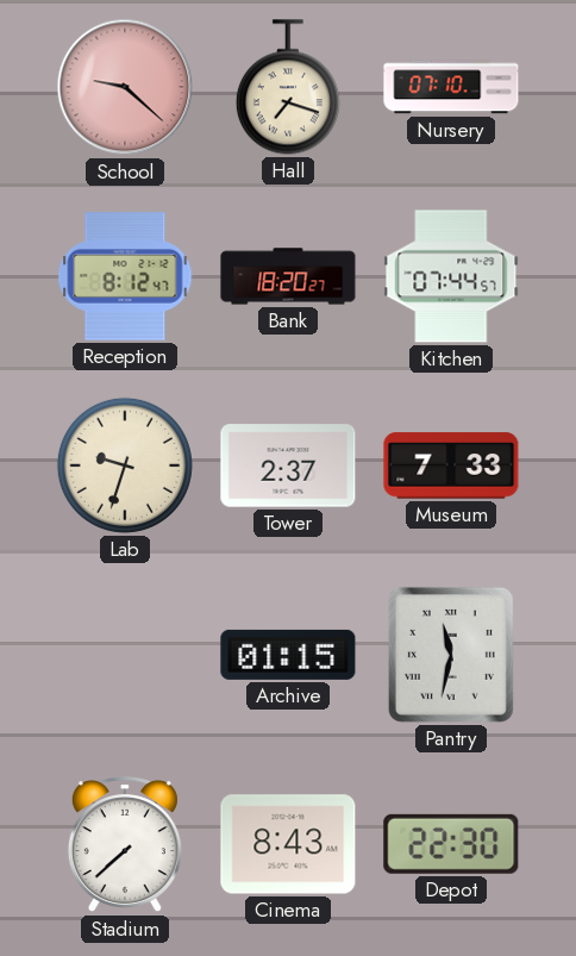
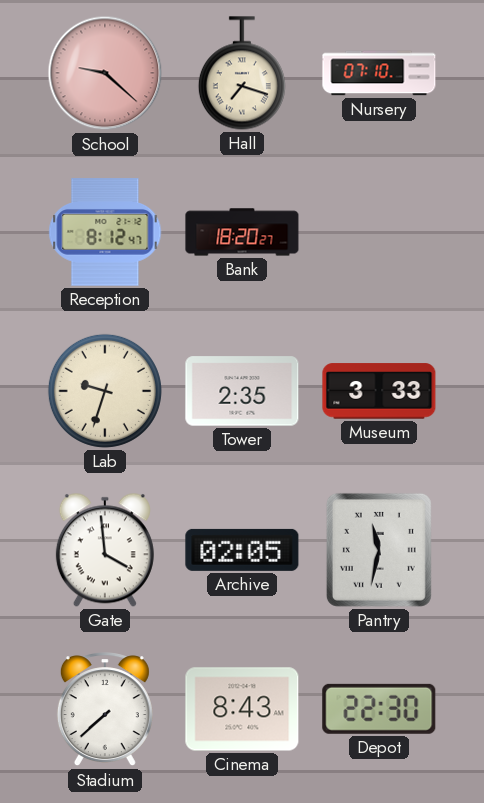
Kitchen: 07:44 -> none
Tower: 2:37 -> 2:35
Museum: 7:33 -> 3:33
Gate: none -> 3:59
Archive: 01:15 -> 02:05
